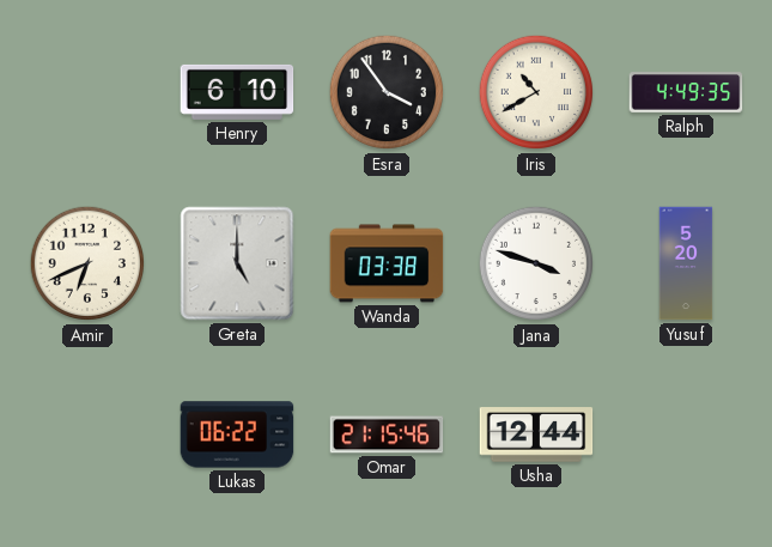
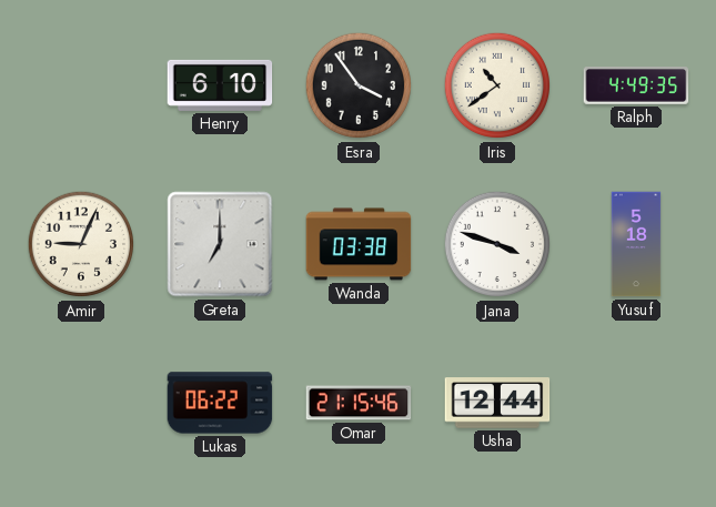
Iris: 10:40 -> 10:39
Amir: 6:41 -> 9:04
Greta: 5:00 -> 7:00
Yusuf: 5:20 -> 5:18
